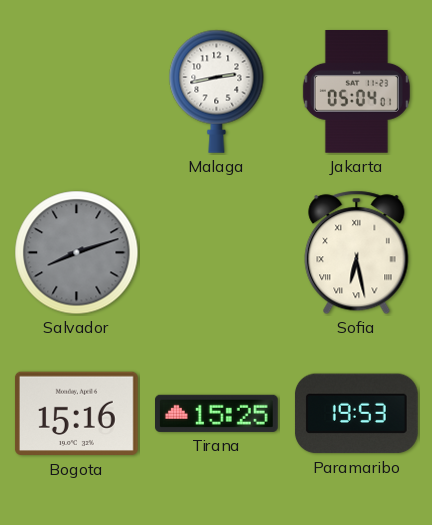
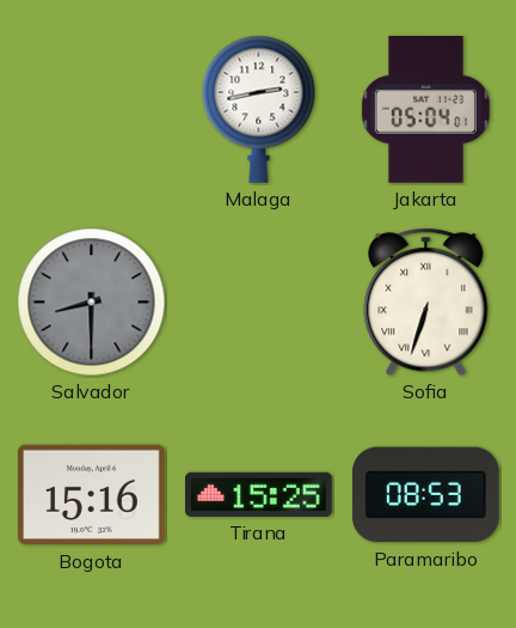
Salvador: 8:12 -> 8:30
Sofia: 6:28 -> 6:33
Paramaribo: 19:53 -> 08:53
